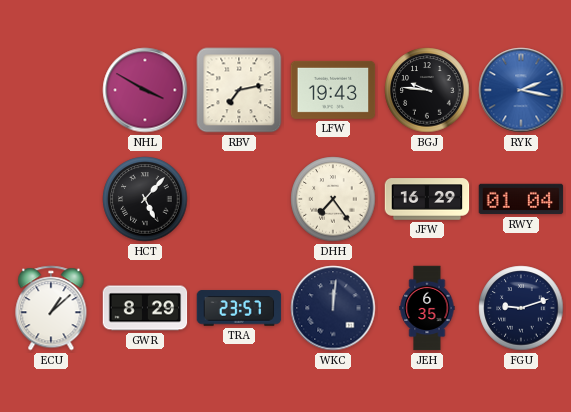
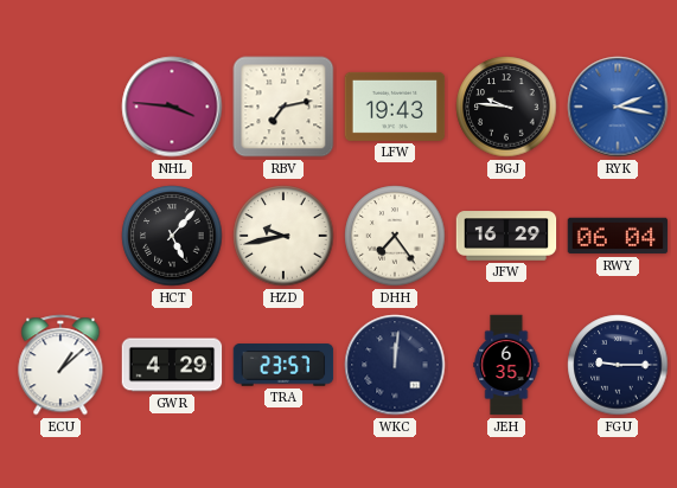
NHL: 3:50 -> 3:46
HZD: none -> 9:43
RWY: 01:04 -> 06:04
GWR: 8:29 -> 4:29
FGU: 9:12 -> 9:15
